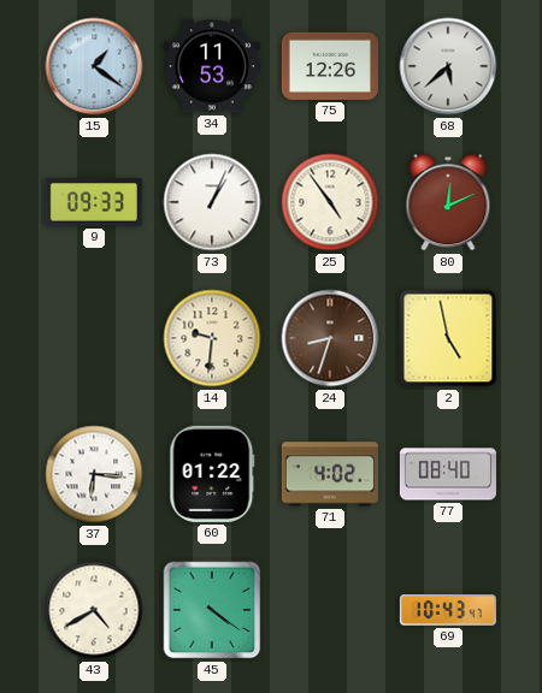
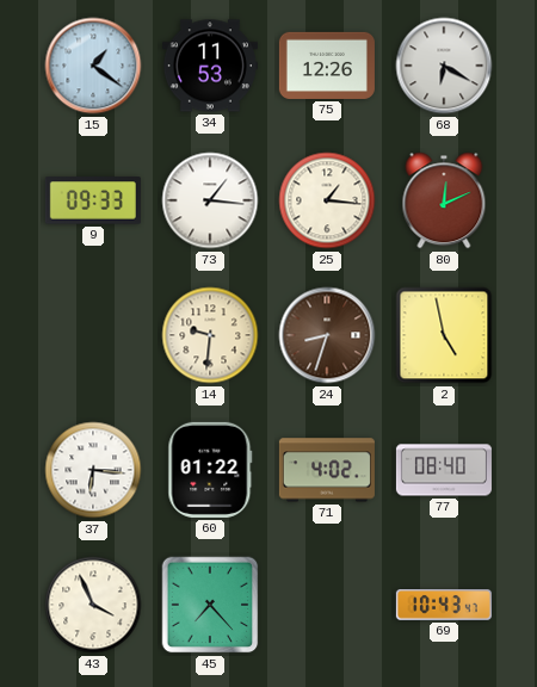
68: 5:38 -> 6:20
73: 1:04 -> 1:16
25: 4:54 -> 1:16
43: 4:40 -> 3:56
45: 4:21 -> 7:23
